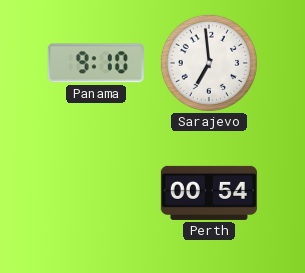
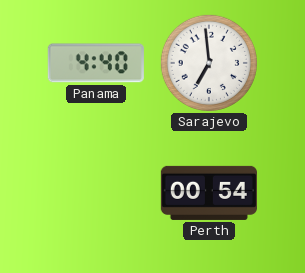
Panama: 9:10 -> 4:40
